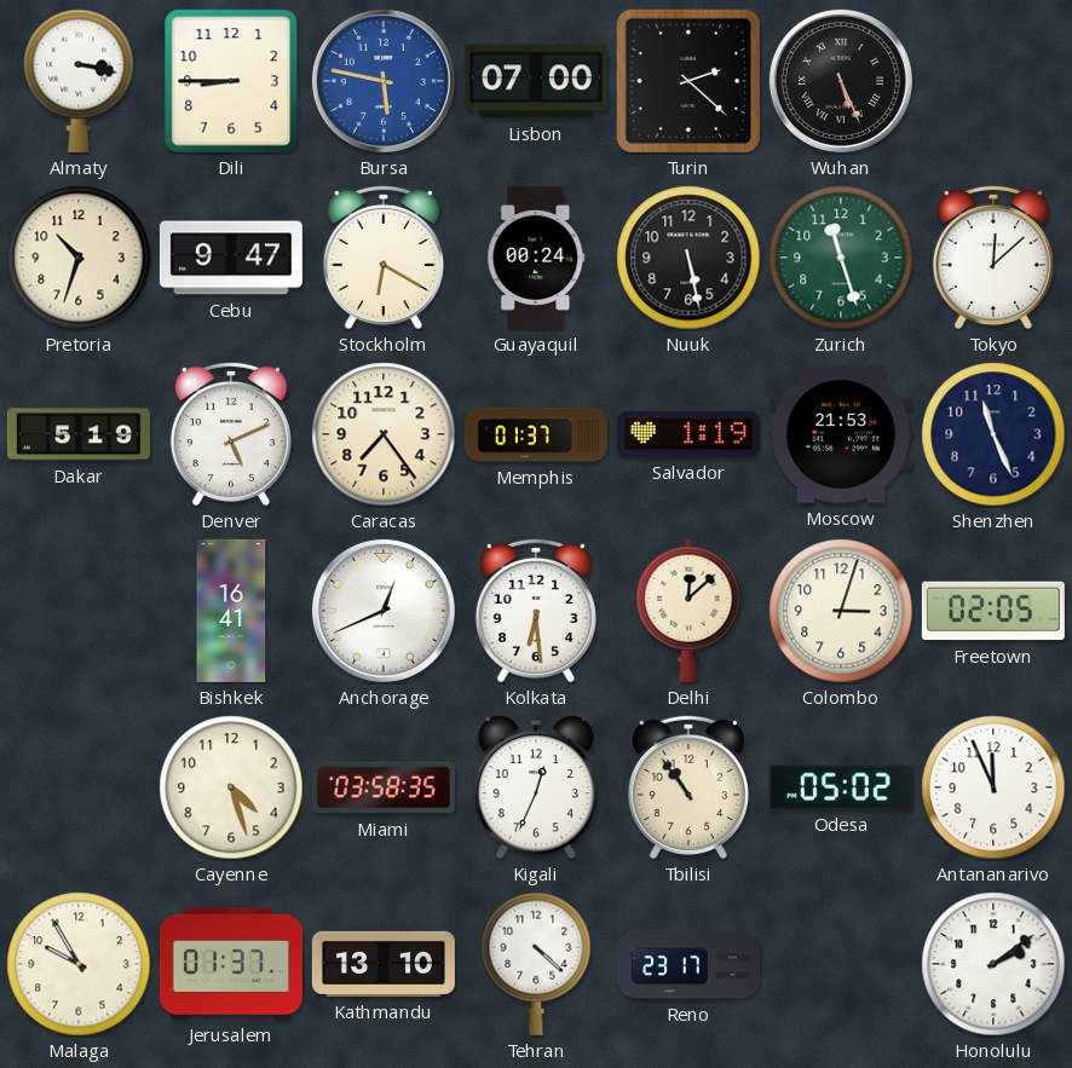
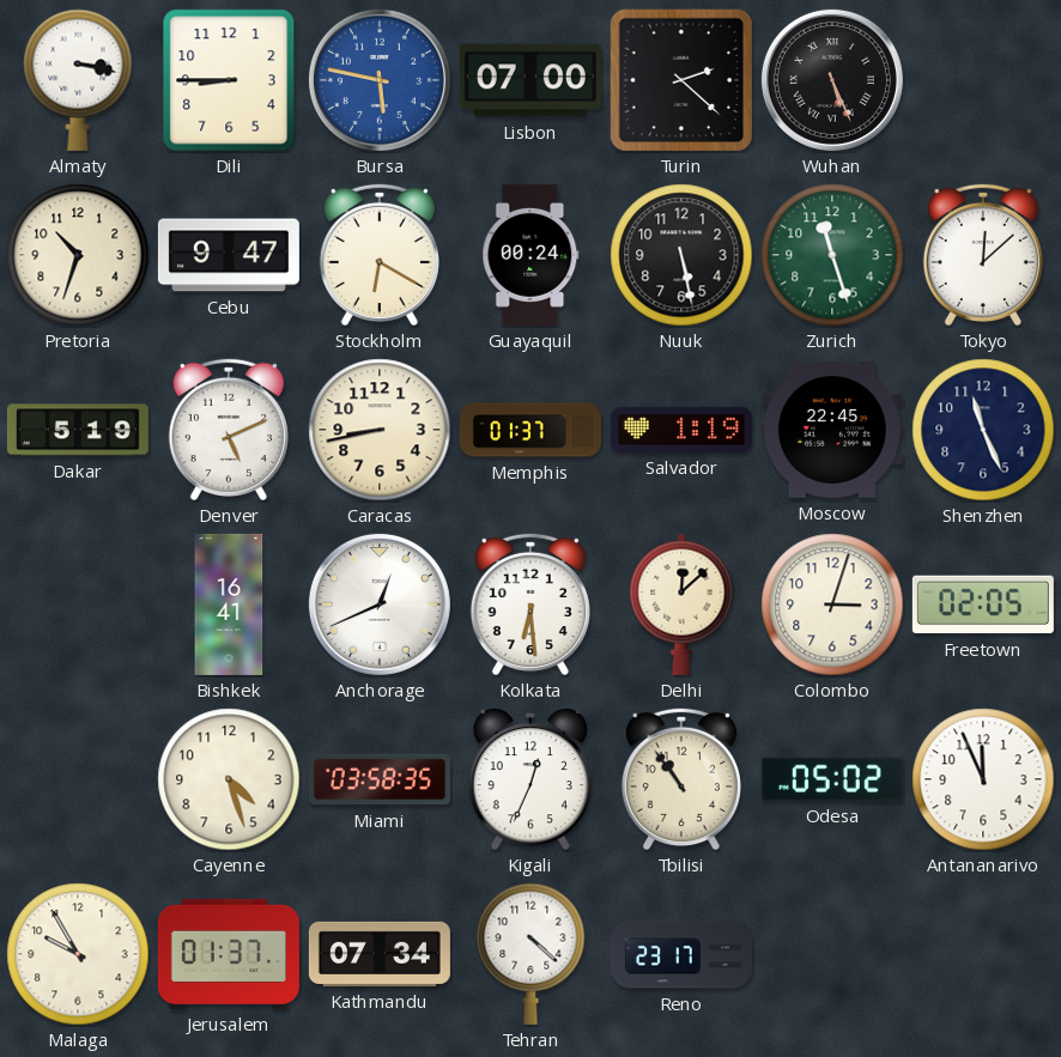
Caracas: 7:24 -> 8:43
Moscow: 21:53 -> 22:45
Kathmandu: 13:10 -> 07:34
Honolulu: 2:09 -> none
